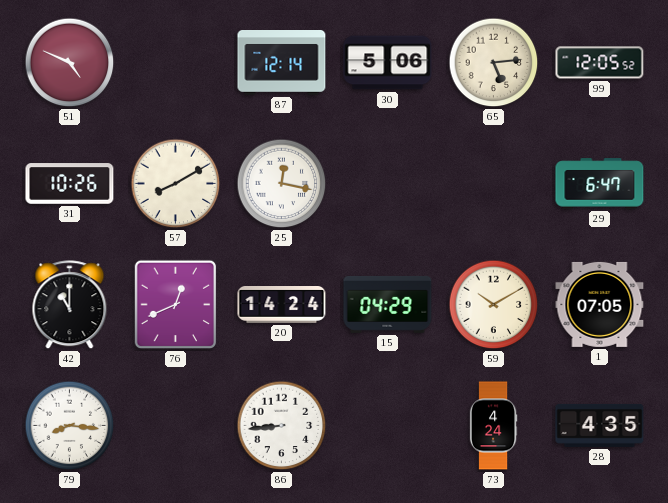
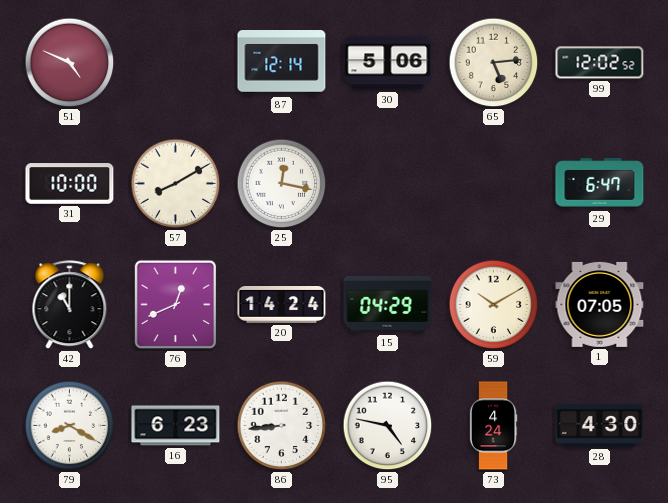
99: 12:05 -> 12:02
31: 10:26 -> 10:00
79: 8:16 -> 8:20
16: none -> 6:23
95: none -> 4:47
28: 4:35 -> 4:30
